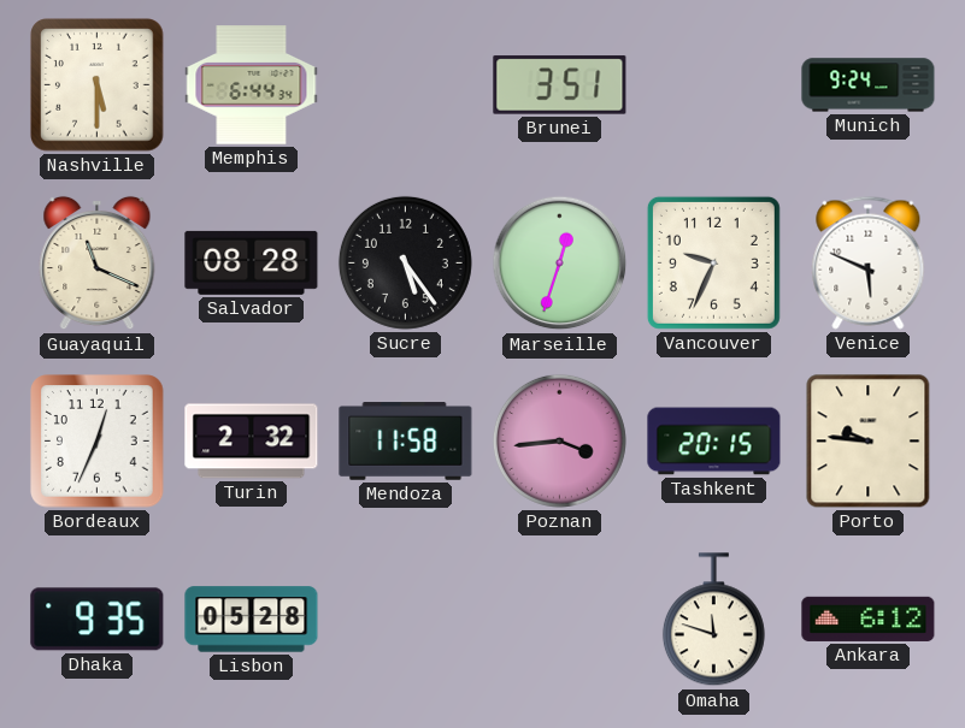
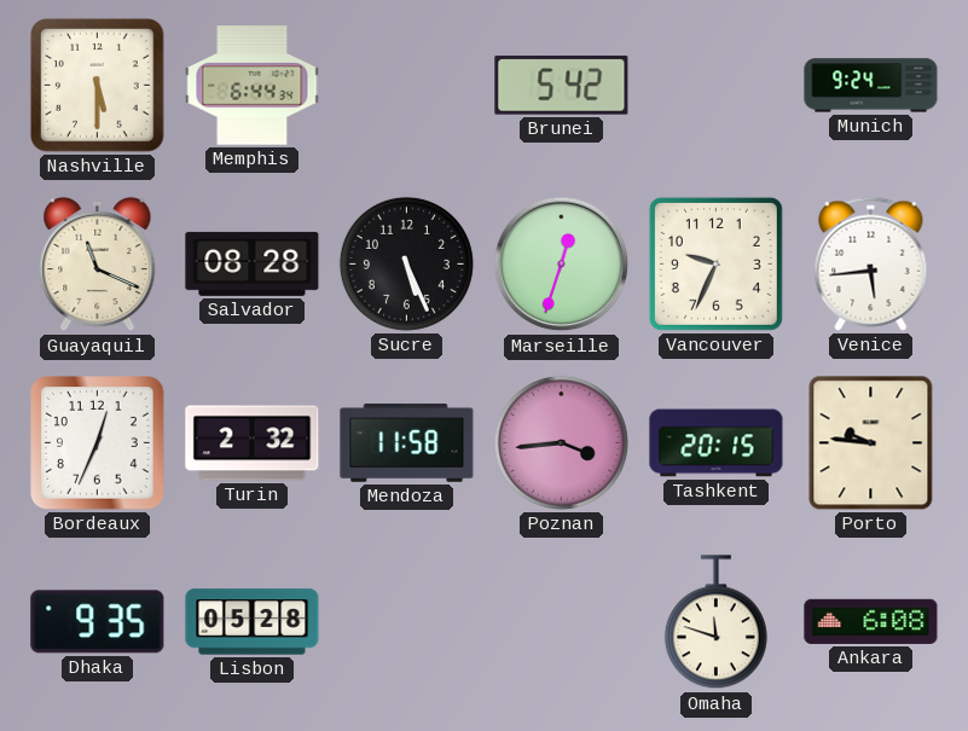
Brunei: 3:51 -> 5:42
Sucre: 5:24 -> 5:26
Venice: 5:49 -> 5:44
Ankara: 6:12 -> 6:08
